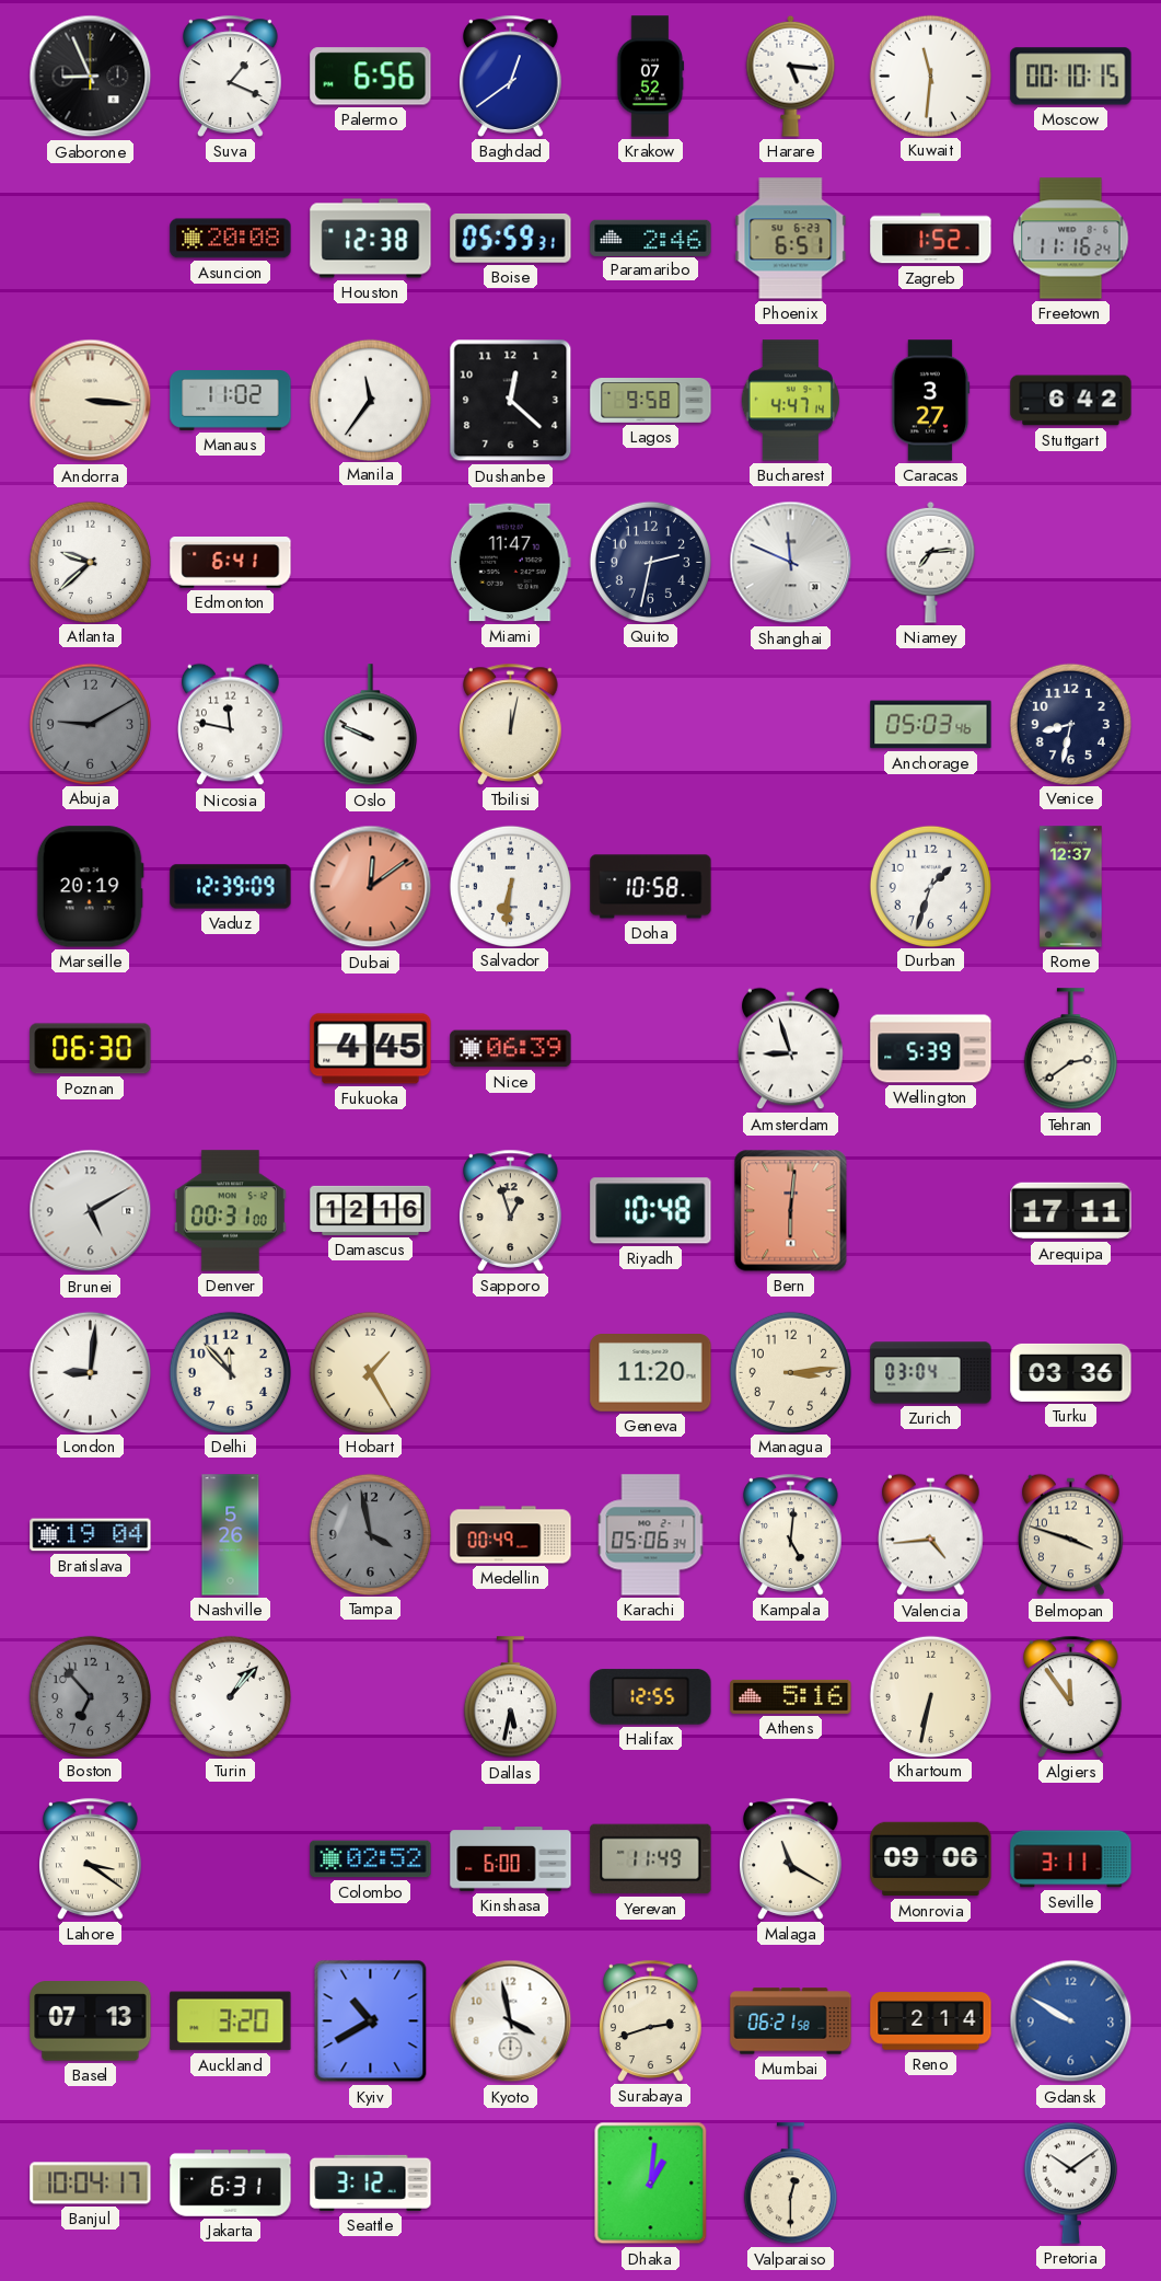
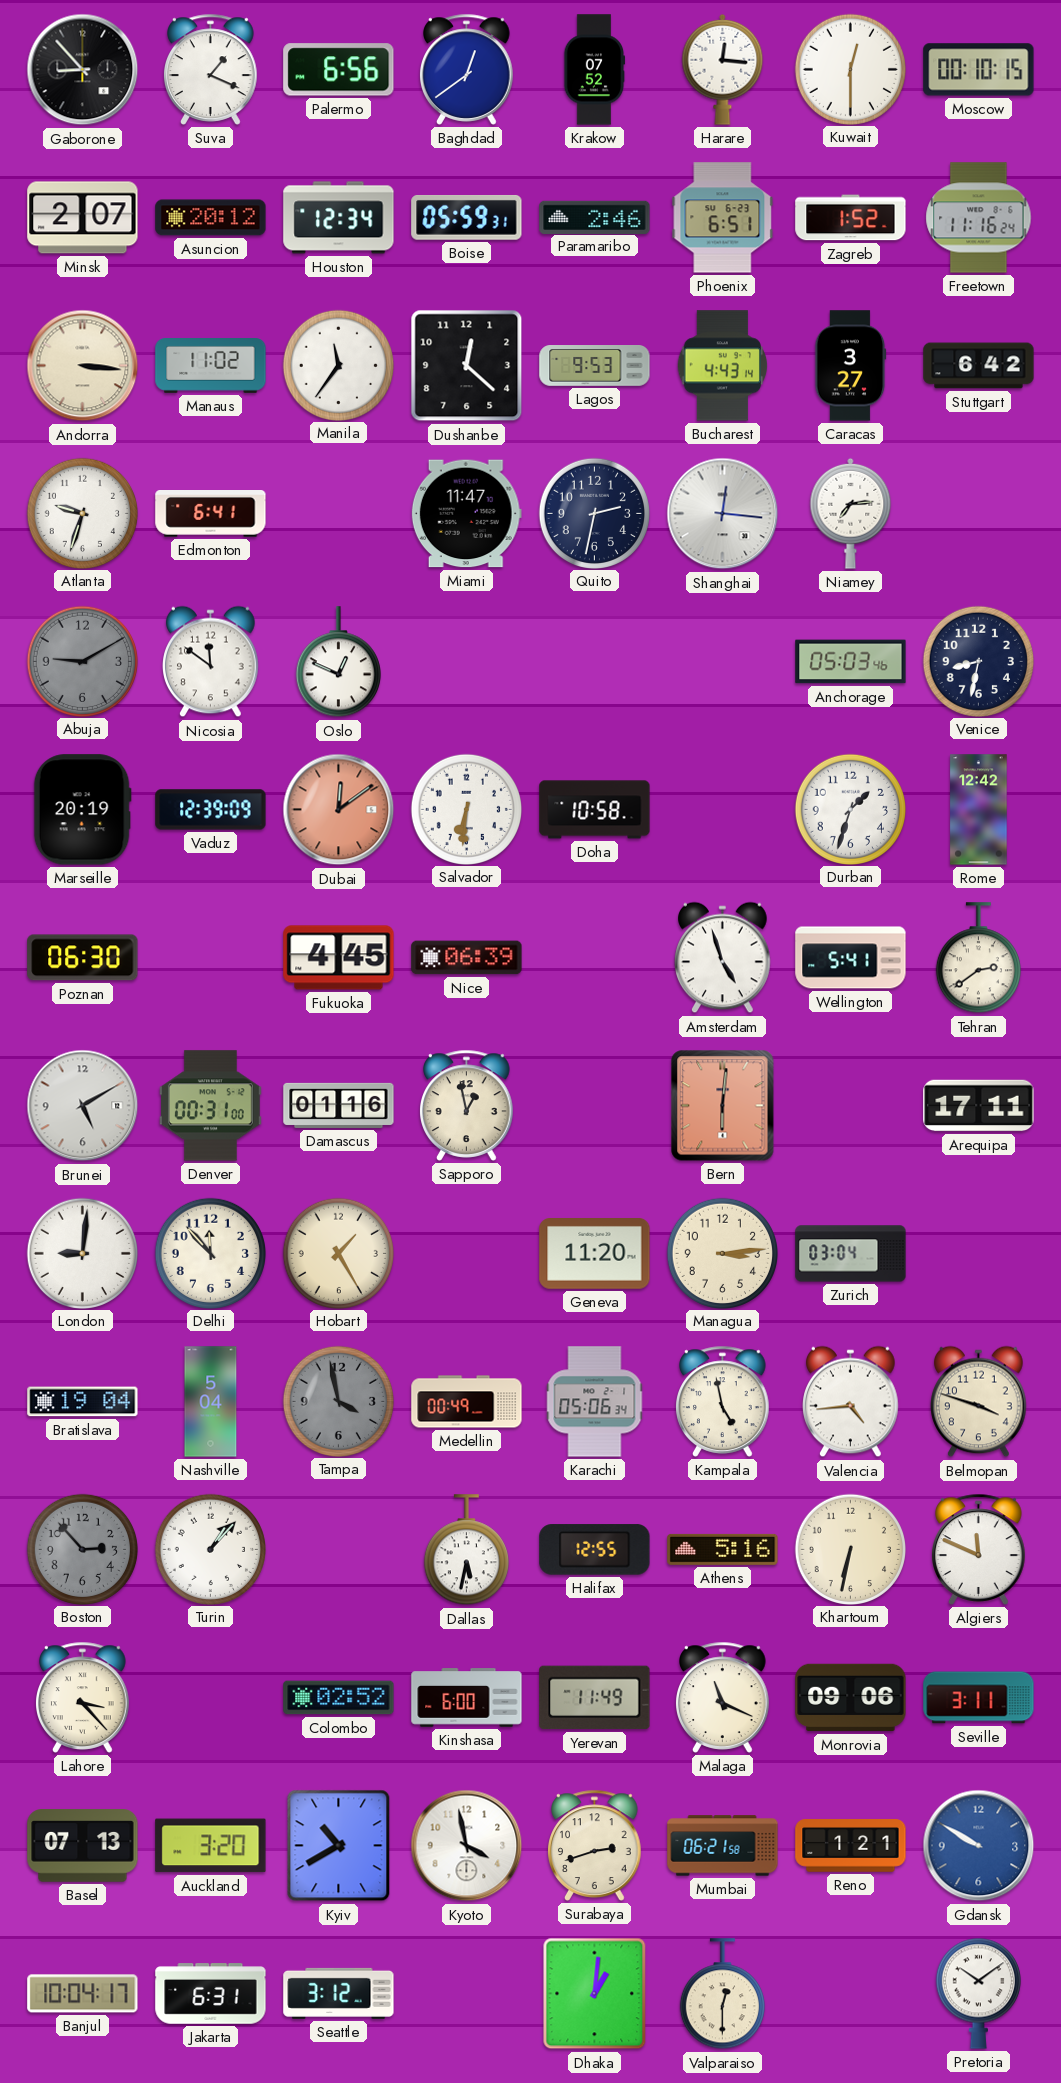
Gaborone: 8:56 -> 8:53
Harare: 5:16 -> 12:16
Kuwait: 11:31 -> 12:30
Minsk: none -> 2:07
Asuncion: 20:08 -> 20:12
Houston: 12:38 -> 12:34
Lagos: 9:58 -> 9:53
Bucharest: 4:47 -> 4:43
Atlanta: 9:38 -> 9:33
Shanghai: 11:49 -> 12:16
Nicosia: 11:47 -> 11:51
Oslo: 9:49 -> 12:49
Tbilisi: 12:02 -> none
Rome: 12:37 -> 12:42
Amsterdam: 8:57 -> 4:57
Wellington: 5:39 -> 5:41
Damascus: 12:16 -> 01:16
Sapporo: 12:57 -> 12:58
Riyadh: 10:48 -> none
Turku: 03:36 -> none
Nashville: 5:26 -> 5:04
Kampala: 5:01 -> 4:58
Boston: 6:53 -> 2:53
Algiers: 11:54 -> 11:49
Lahore: 3:21 -> 3:23
Malaga: 11:20 -> 11:19
Reno: 2:14 -> 1:21
